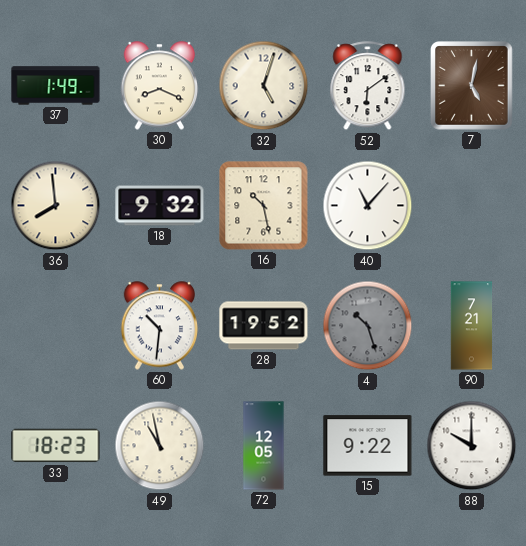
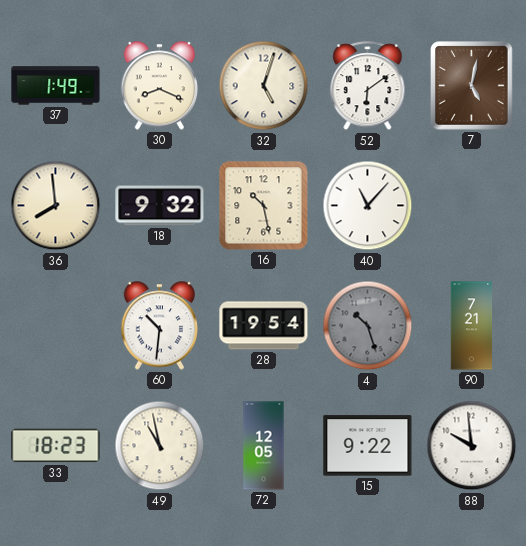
28: 19:52 -> 19:54
88: 10:00 -> 9:59
